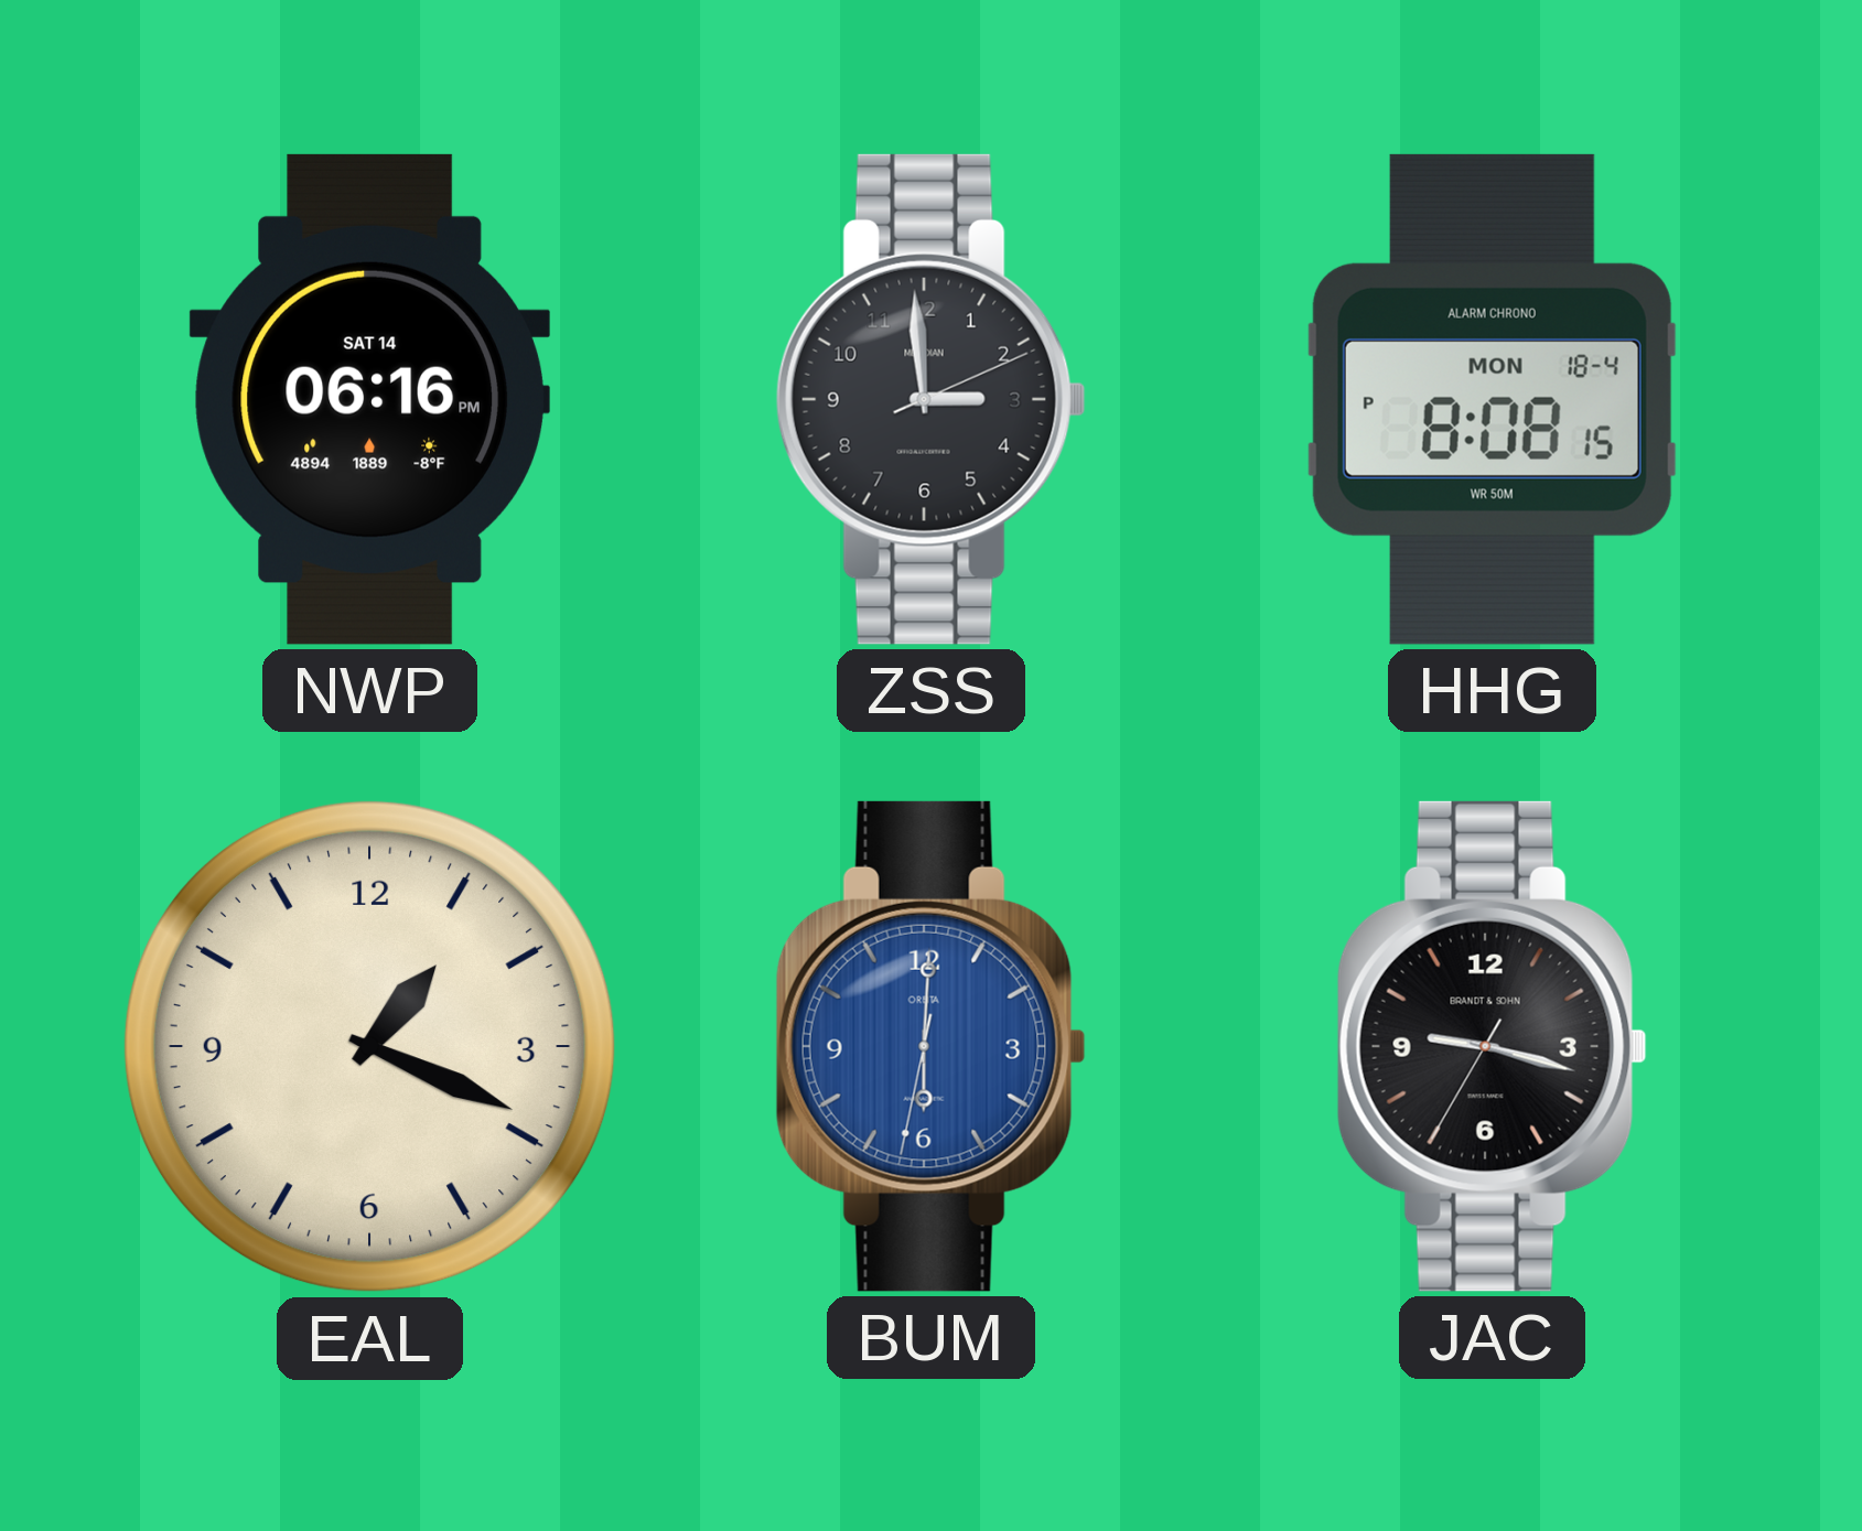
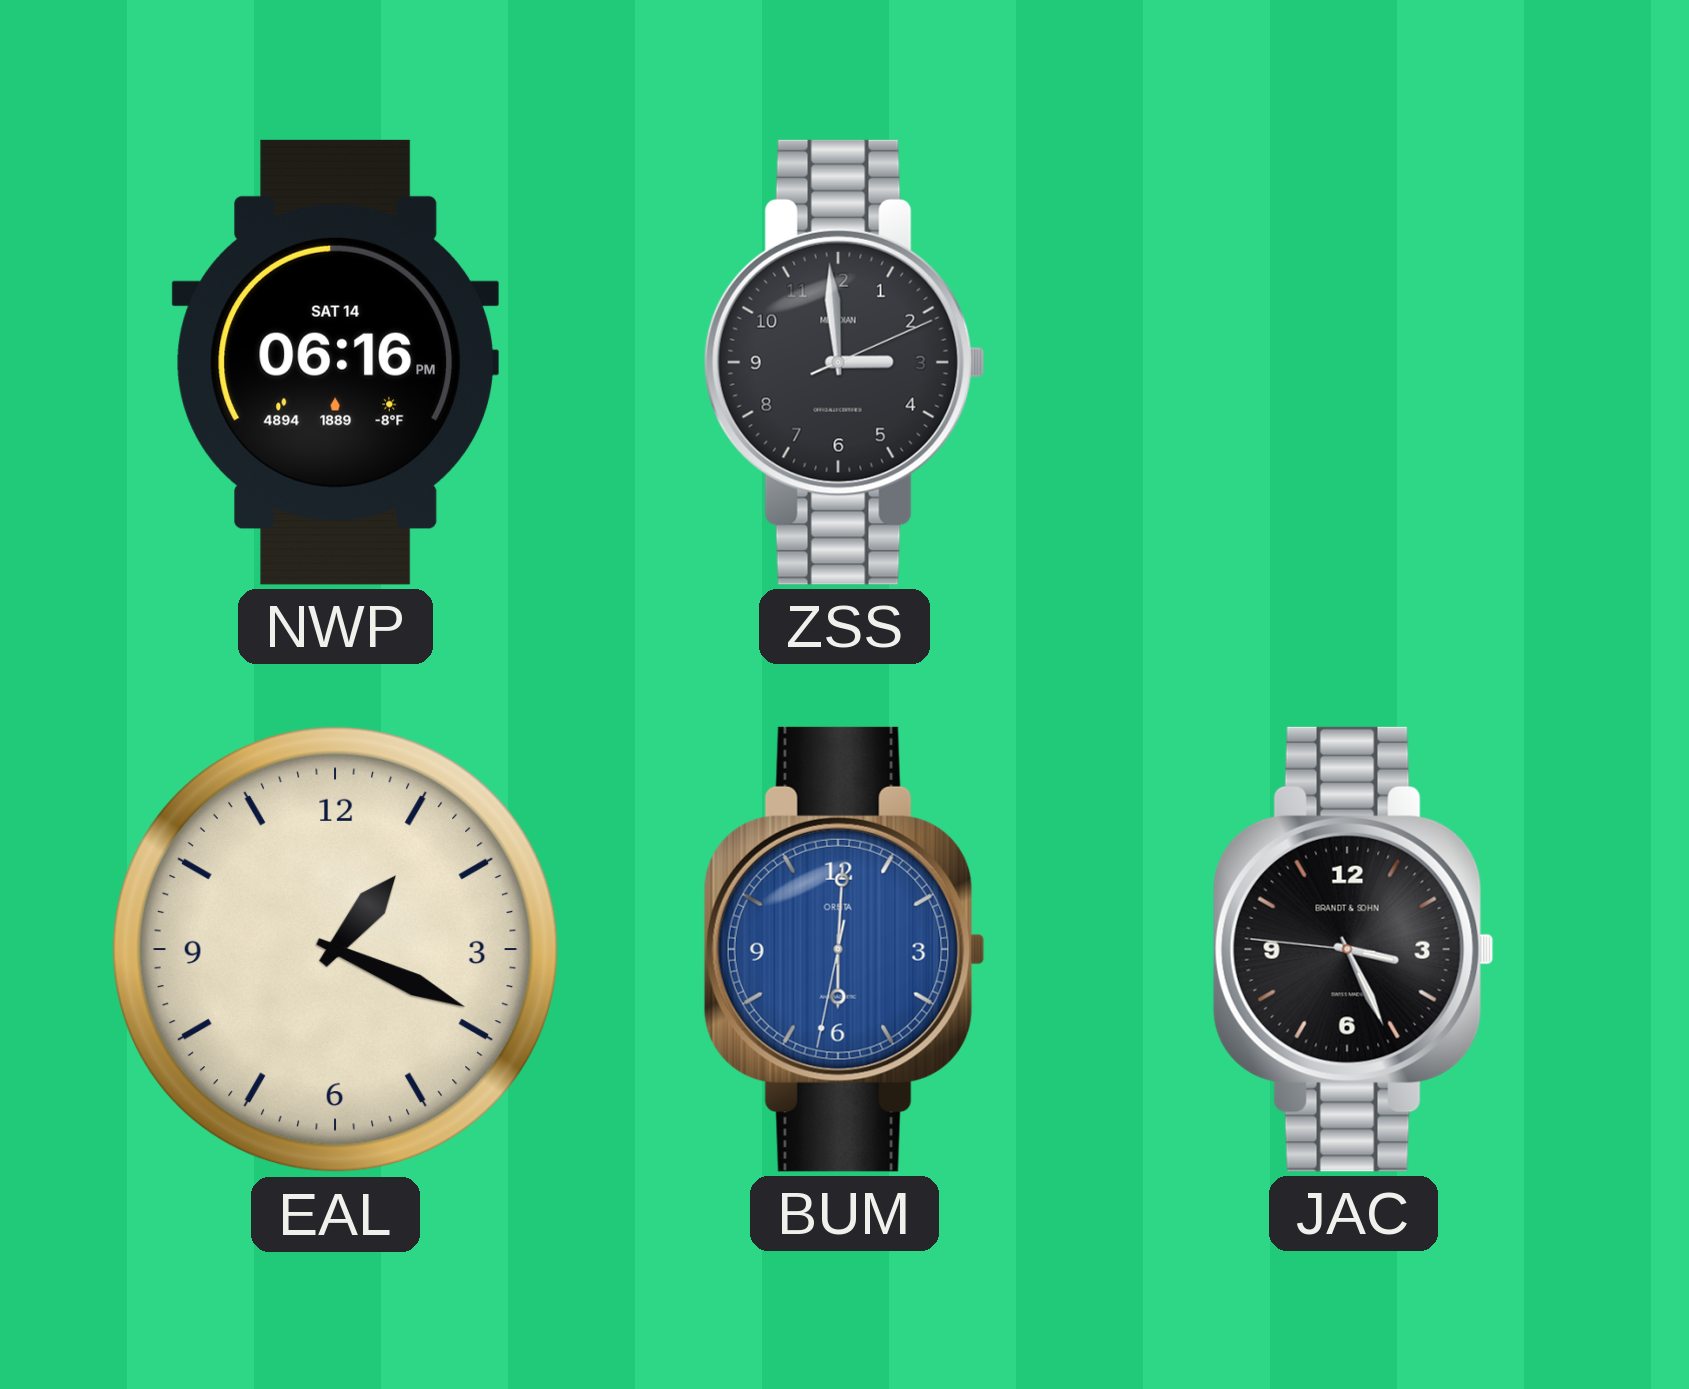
HHG: 8:08 -> none
JAC: 9:17 -> 3:25
